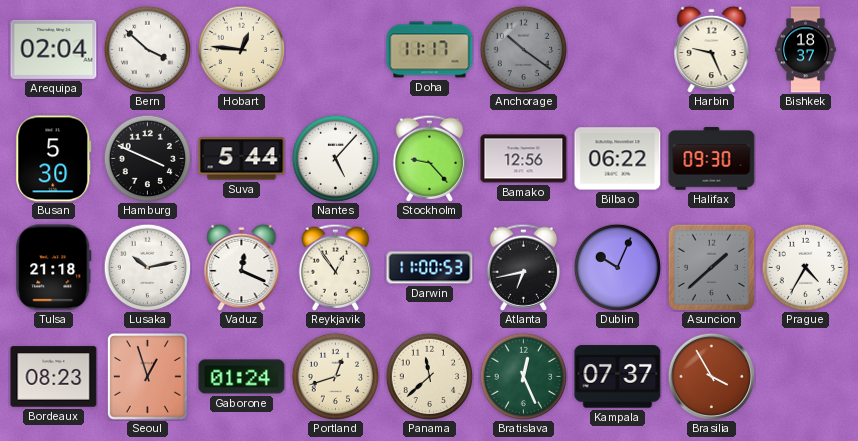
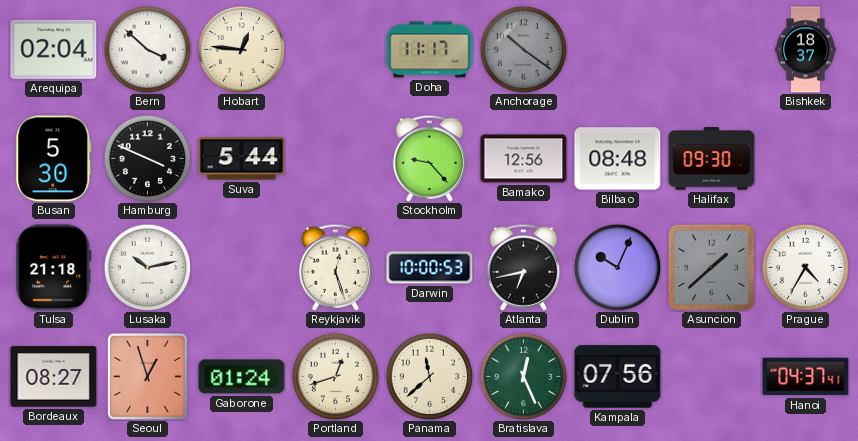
Harbin: 9:26 -> none
Nantes: 5:07 -> none
Bilbao: 06:22 -> 08:48
Vaduz: 12:19 -> none
Reykjavik: 12:54 -> 12:27
Darwin: 11:00 -> 10:00
Bordeaux: 08:23 -> 08:27
Kampala: 07:37 -> 07:56
Brasilia: 3:55 -> none
Hanoi: none -> 04:37
